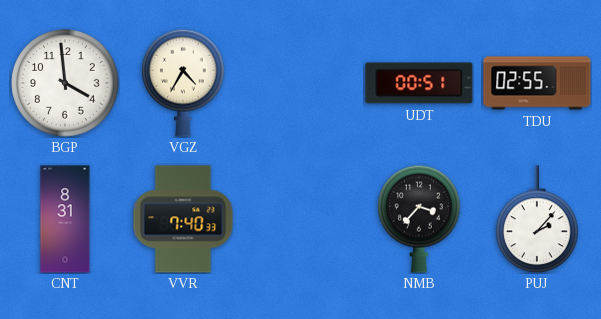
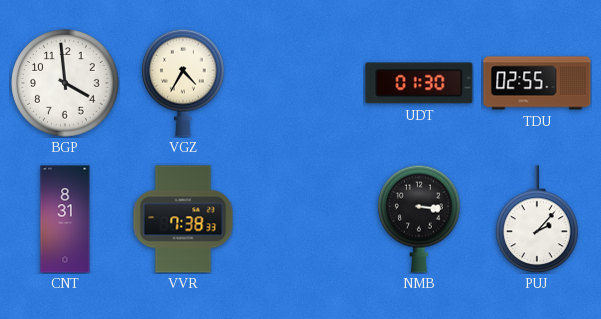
UDT: 00:51 -> 01:30
VVR: 7:40 -> 7:38
NMB: 3:37 -> 3:16
